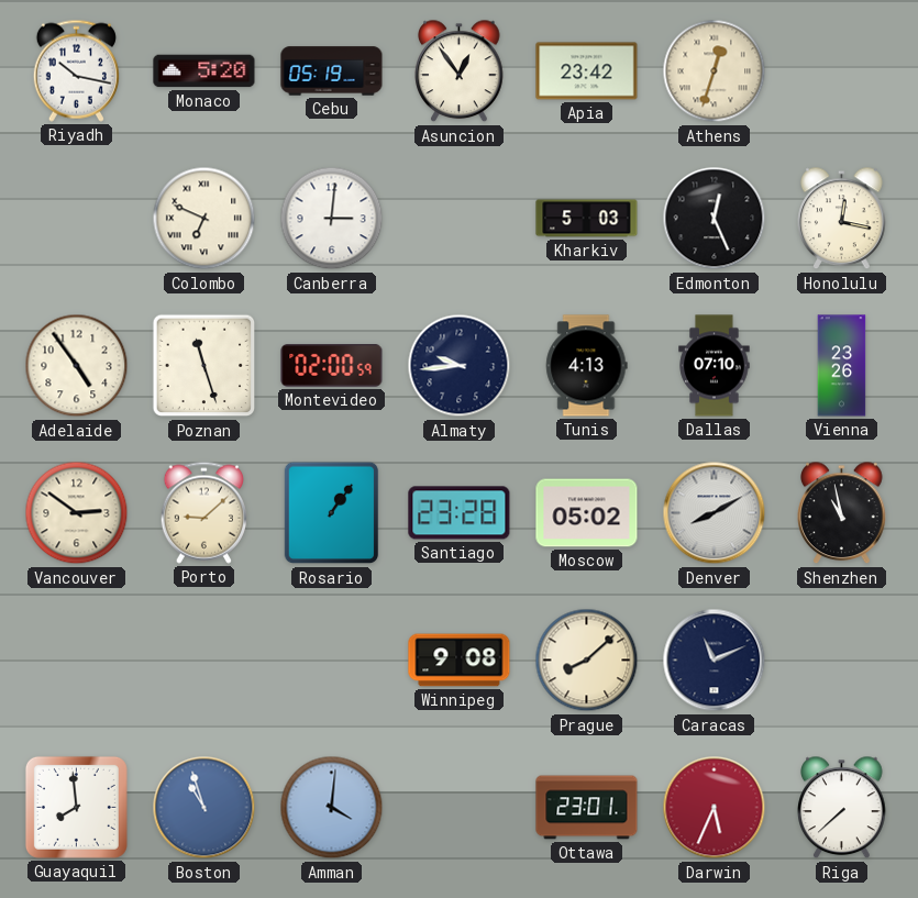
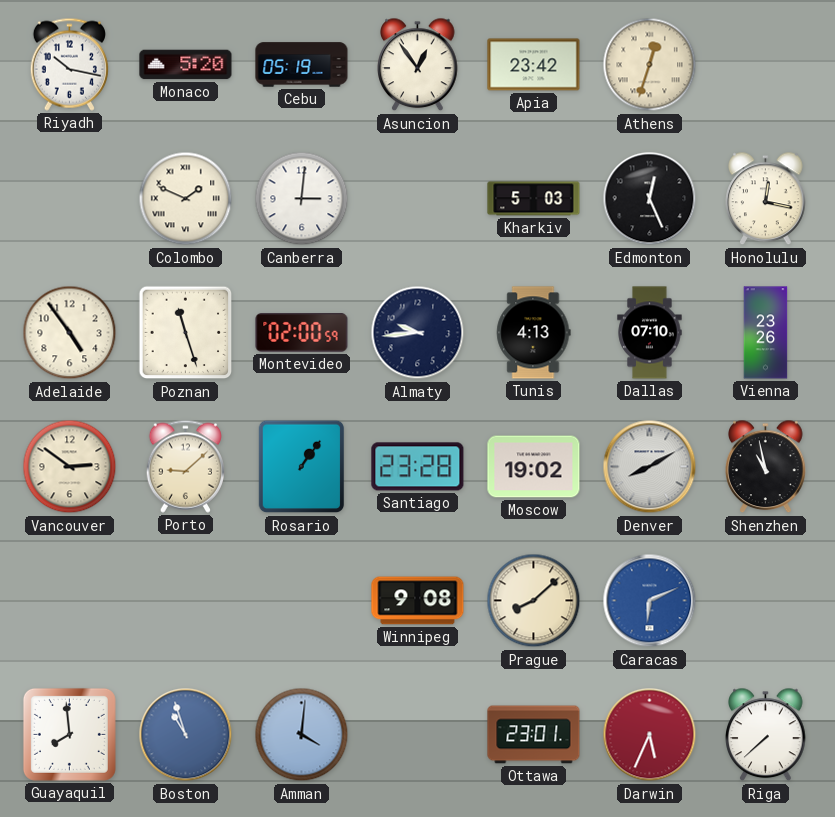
Colombo: 6:49 -> 1:49
Moscow: 05:02 -> 19:02
Caracas: 11:11 -> 6:11
Caracas dial: navy -> blue
